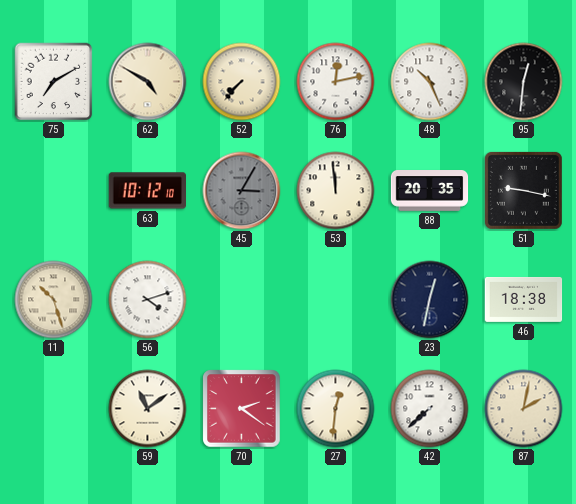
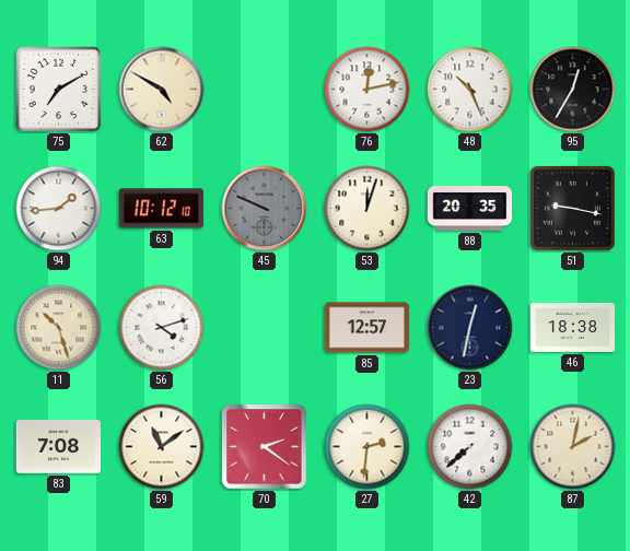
52: 7:37 -> none
95: 12:31 -> 12:35
94: none -> 1:44
45: 3:05 -> 9:49
53: 11:59 -> 12:03
85: none -> 12:57
83: none -> 7:08
27: 12:31 -> 2:31
